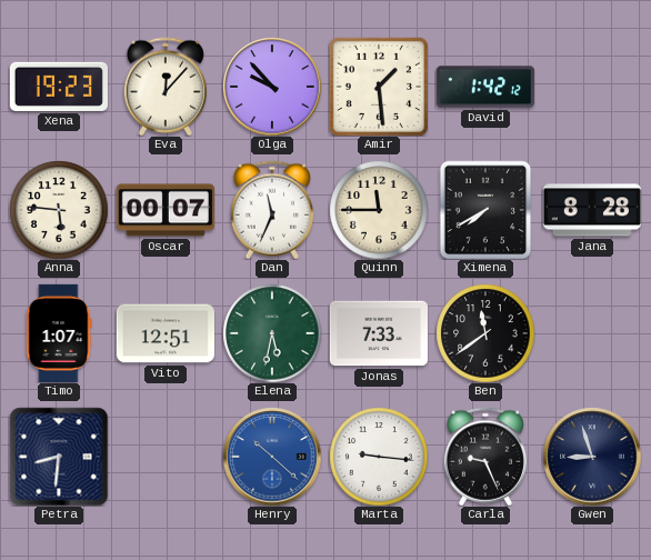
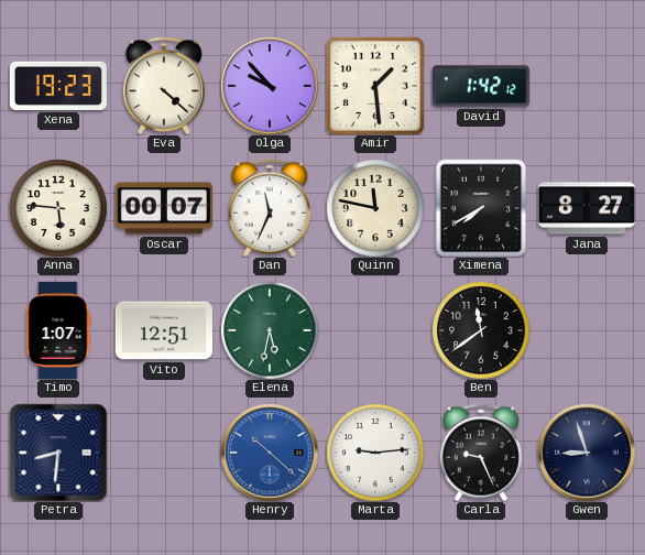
Eva: 12:07 -> 4:22
Quinn: 11:45 -> 11:47
Jana: 8:28 -> 8:27
Jonas: 7:33 -> none
Marta: 9:16 -> 9:14
